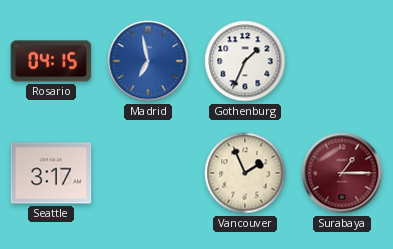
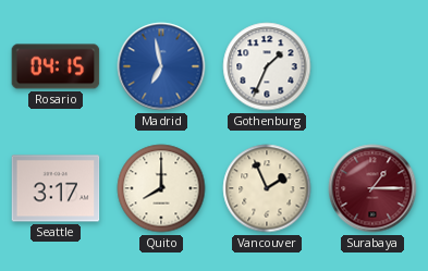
Quito: none -> 8:00
